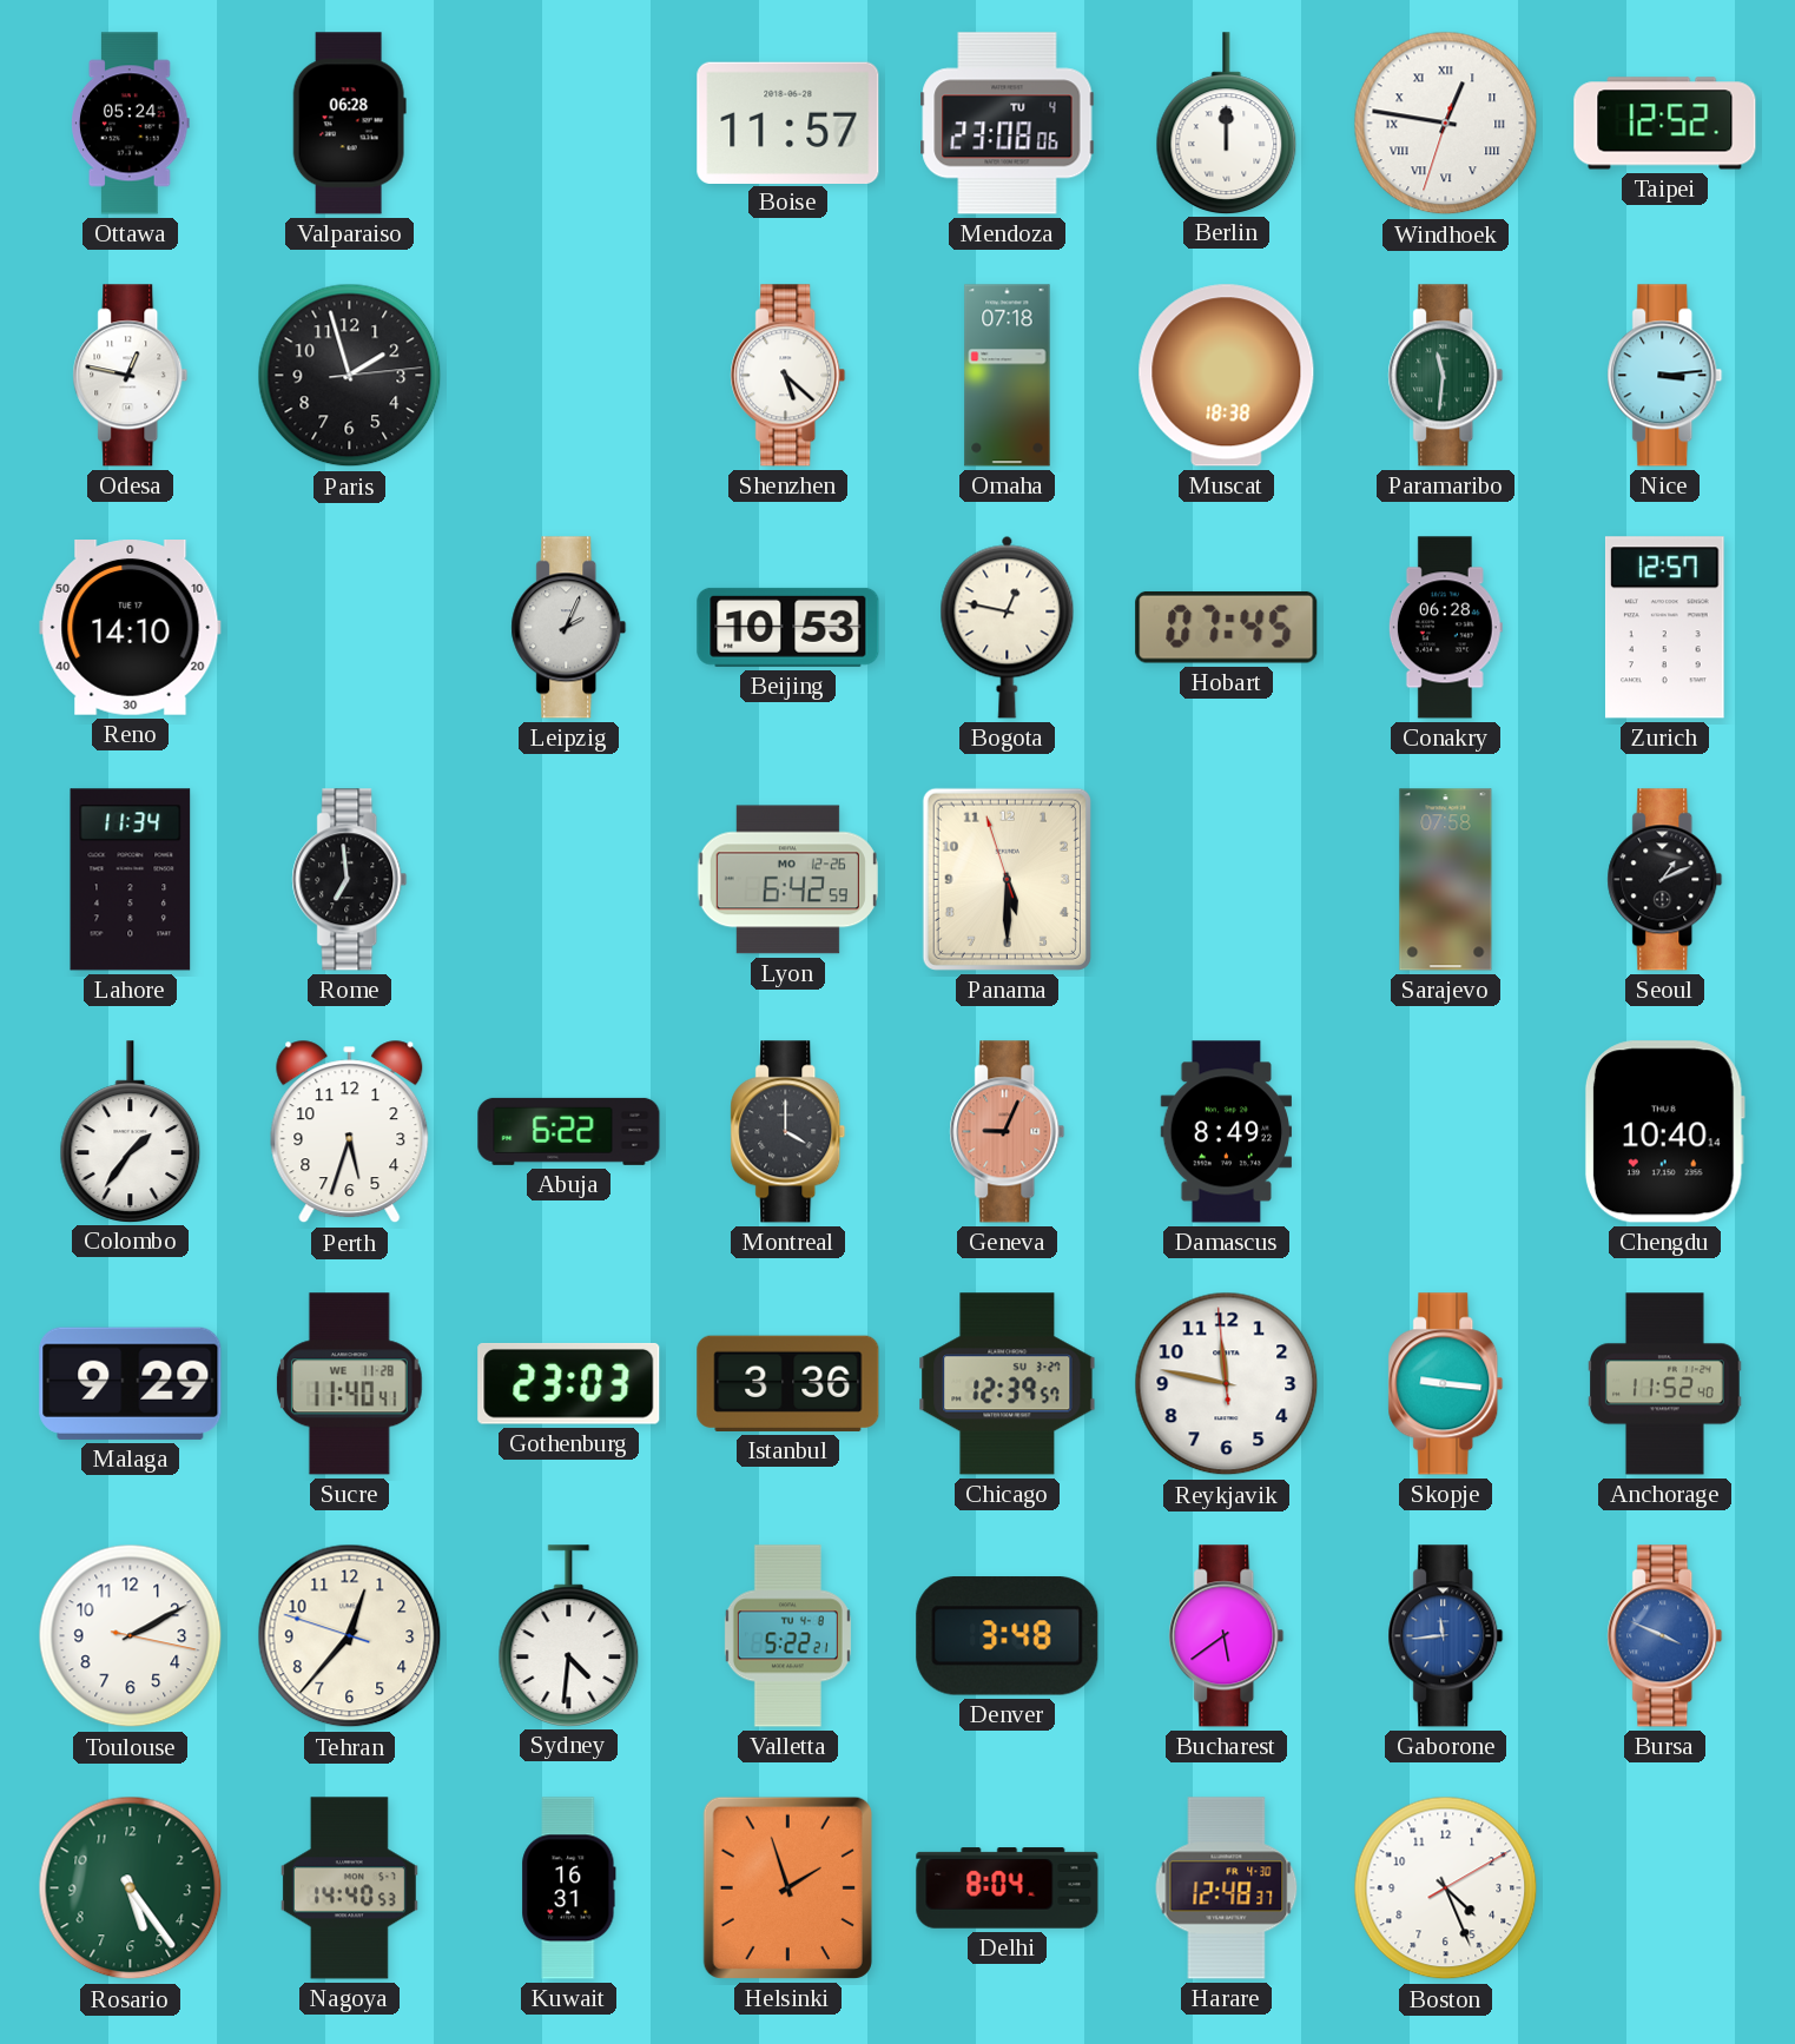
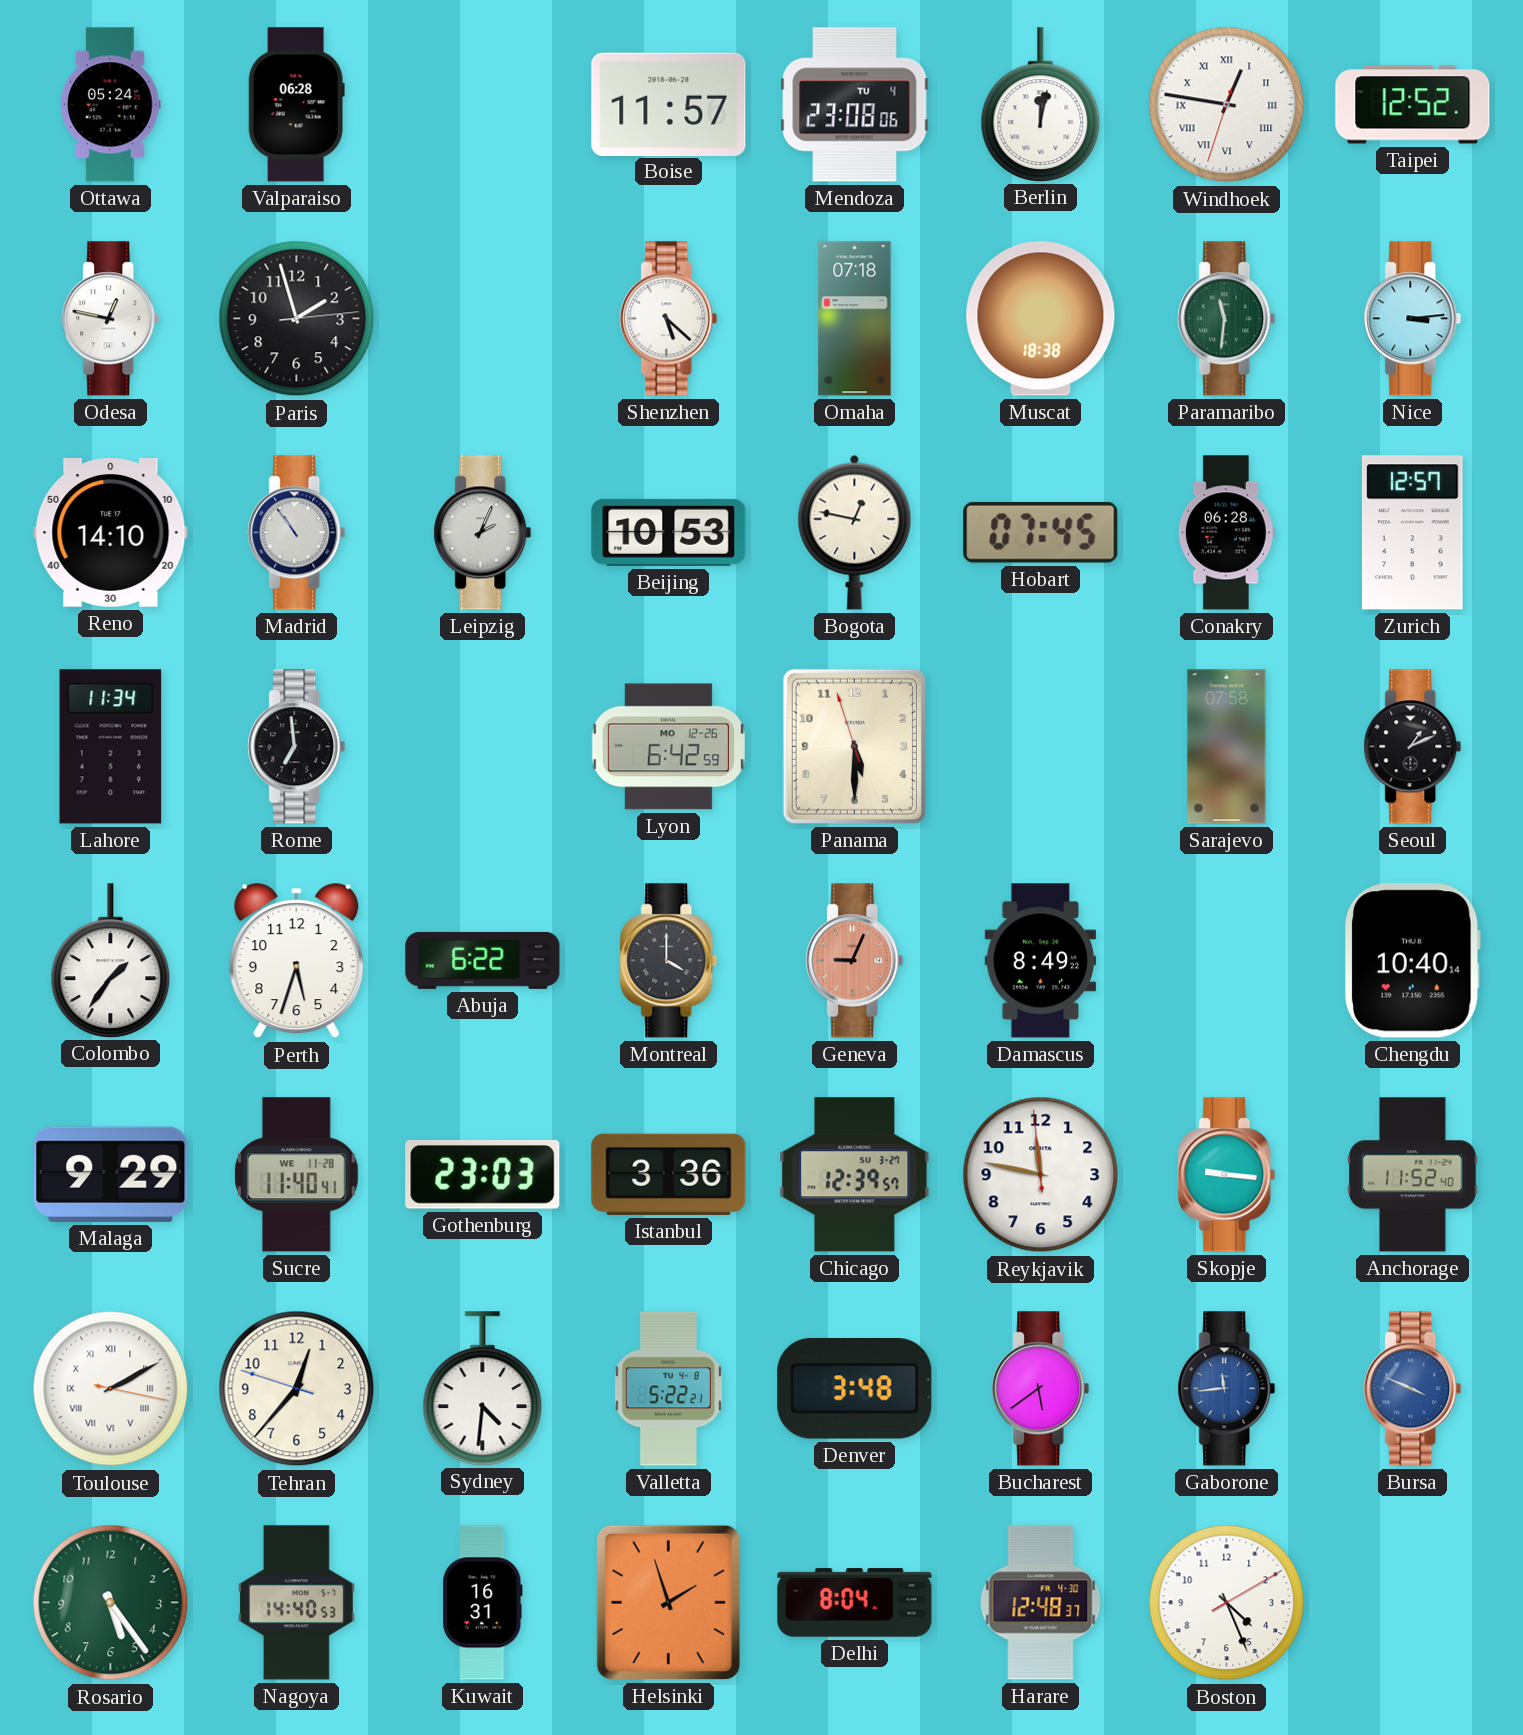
Berlin: 12:00 -> 12:02
Madrid: none -> 10:54
Toulouse numerals: Arabic -> Roman
